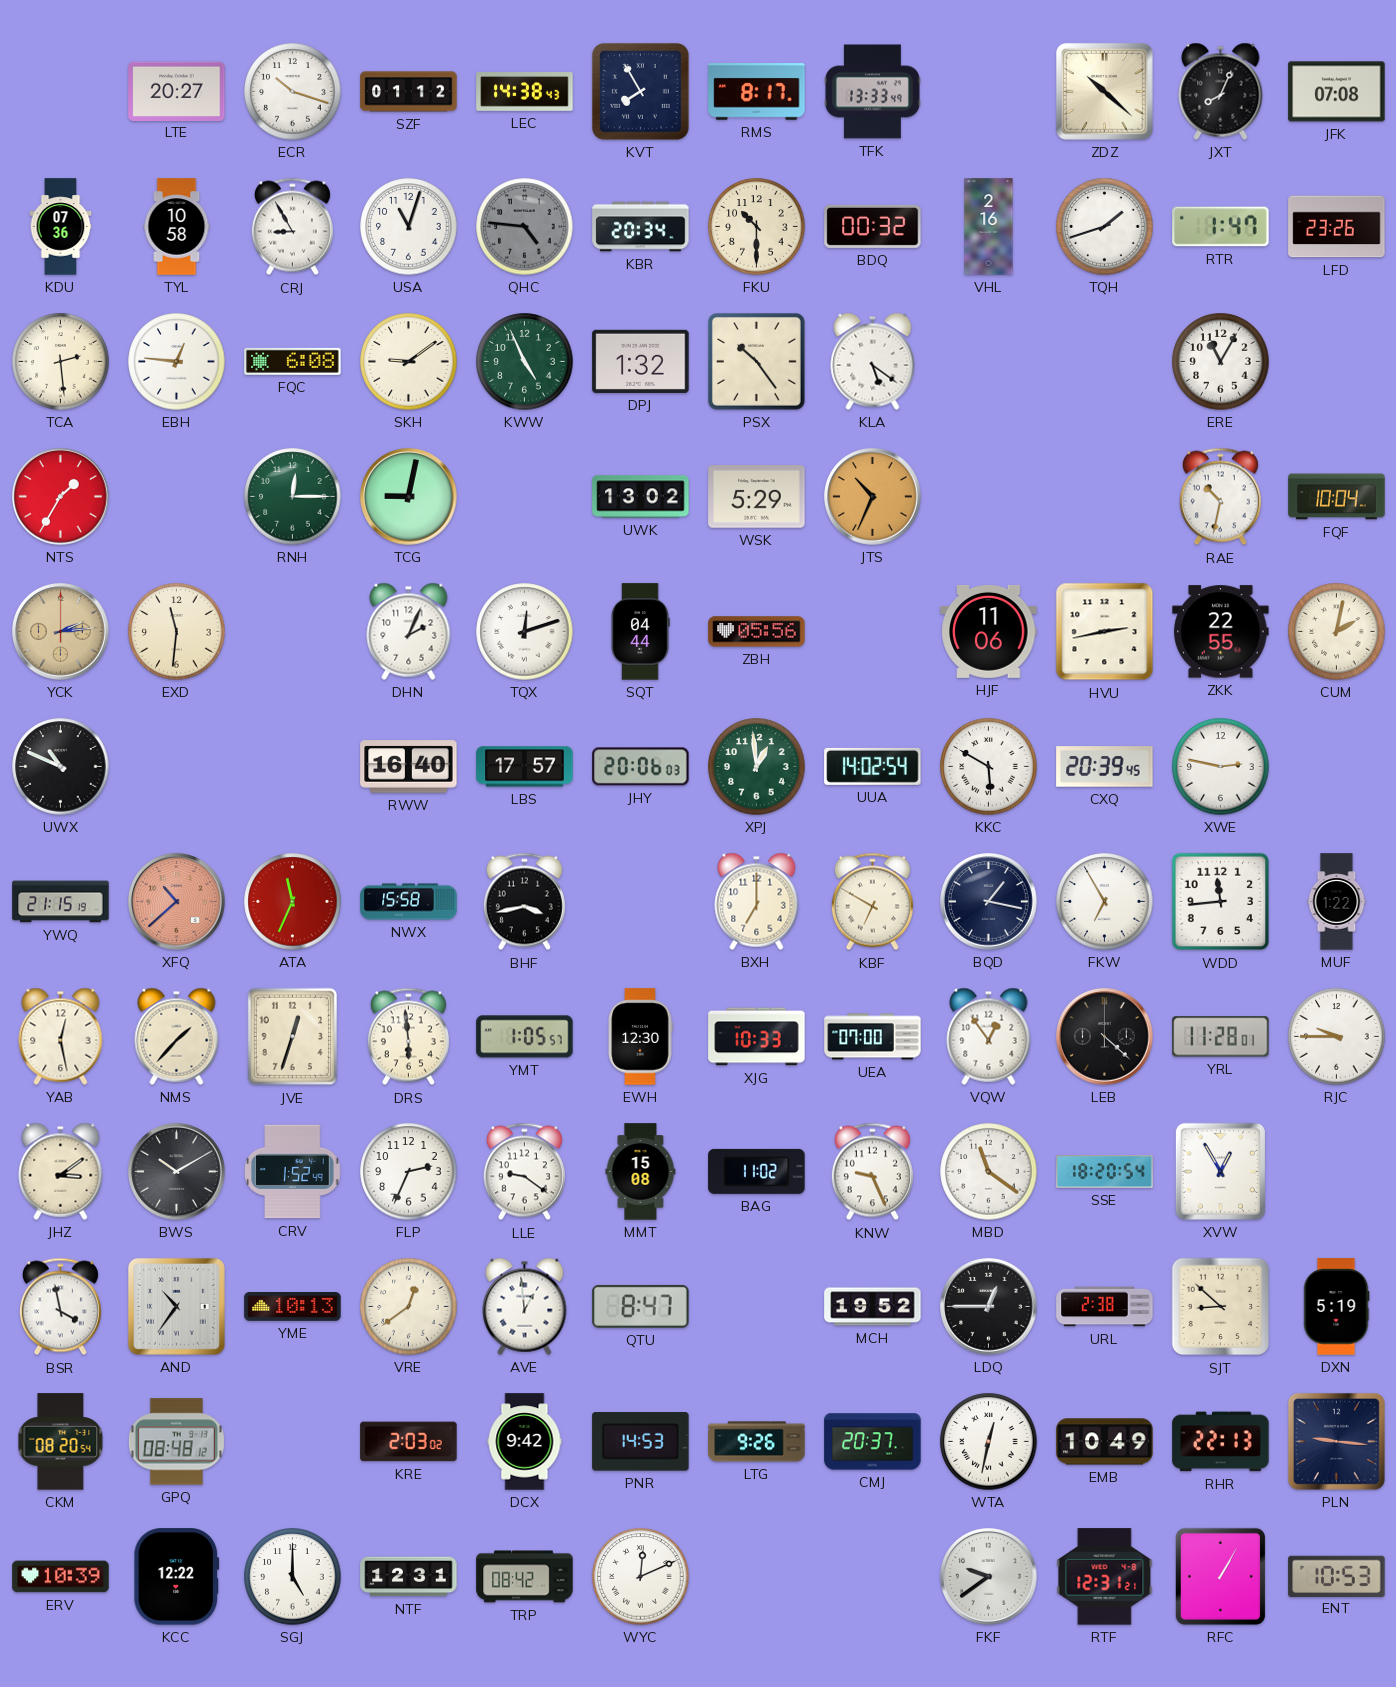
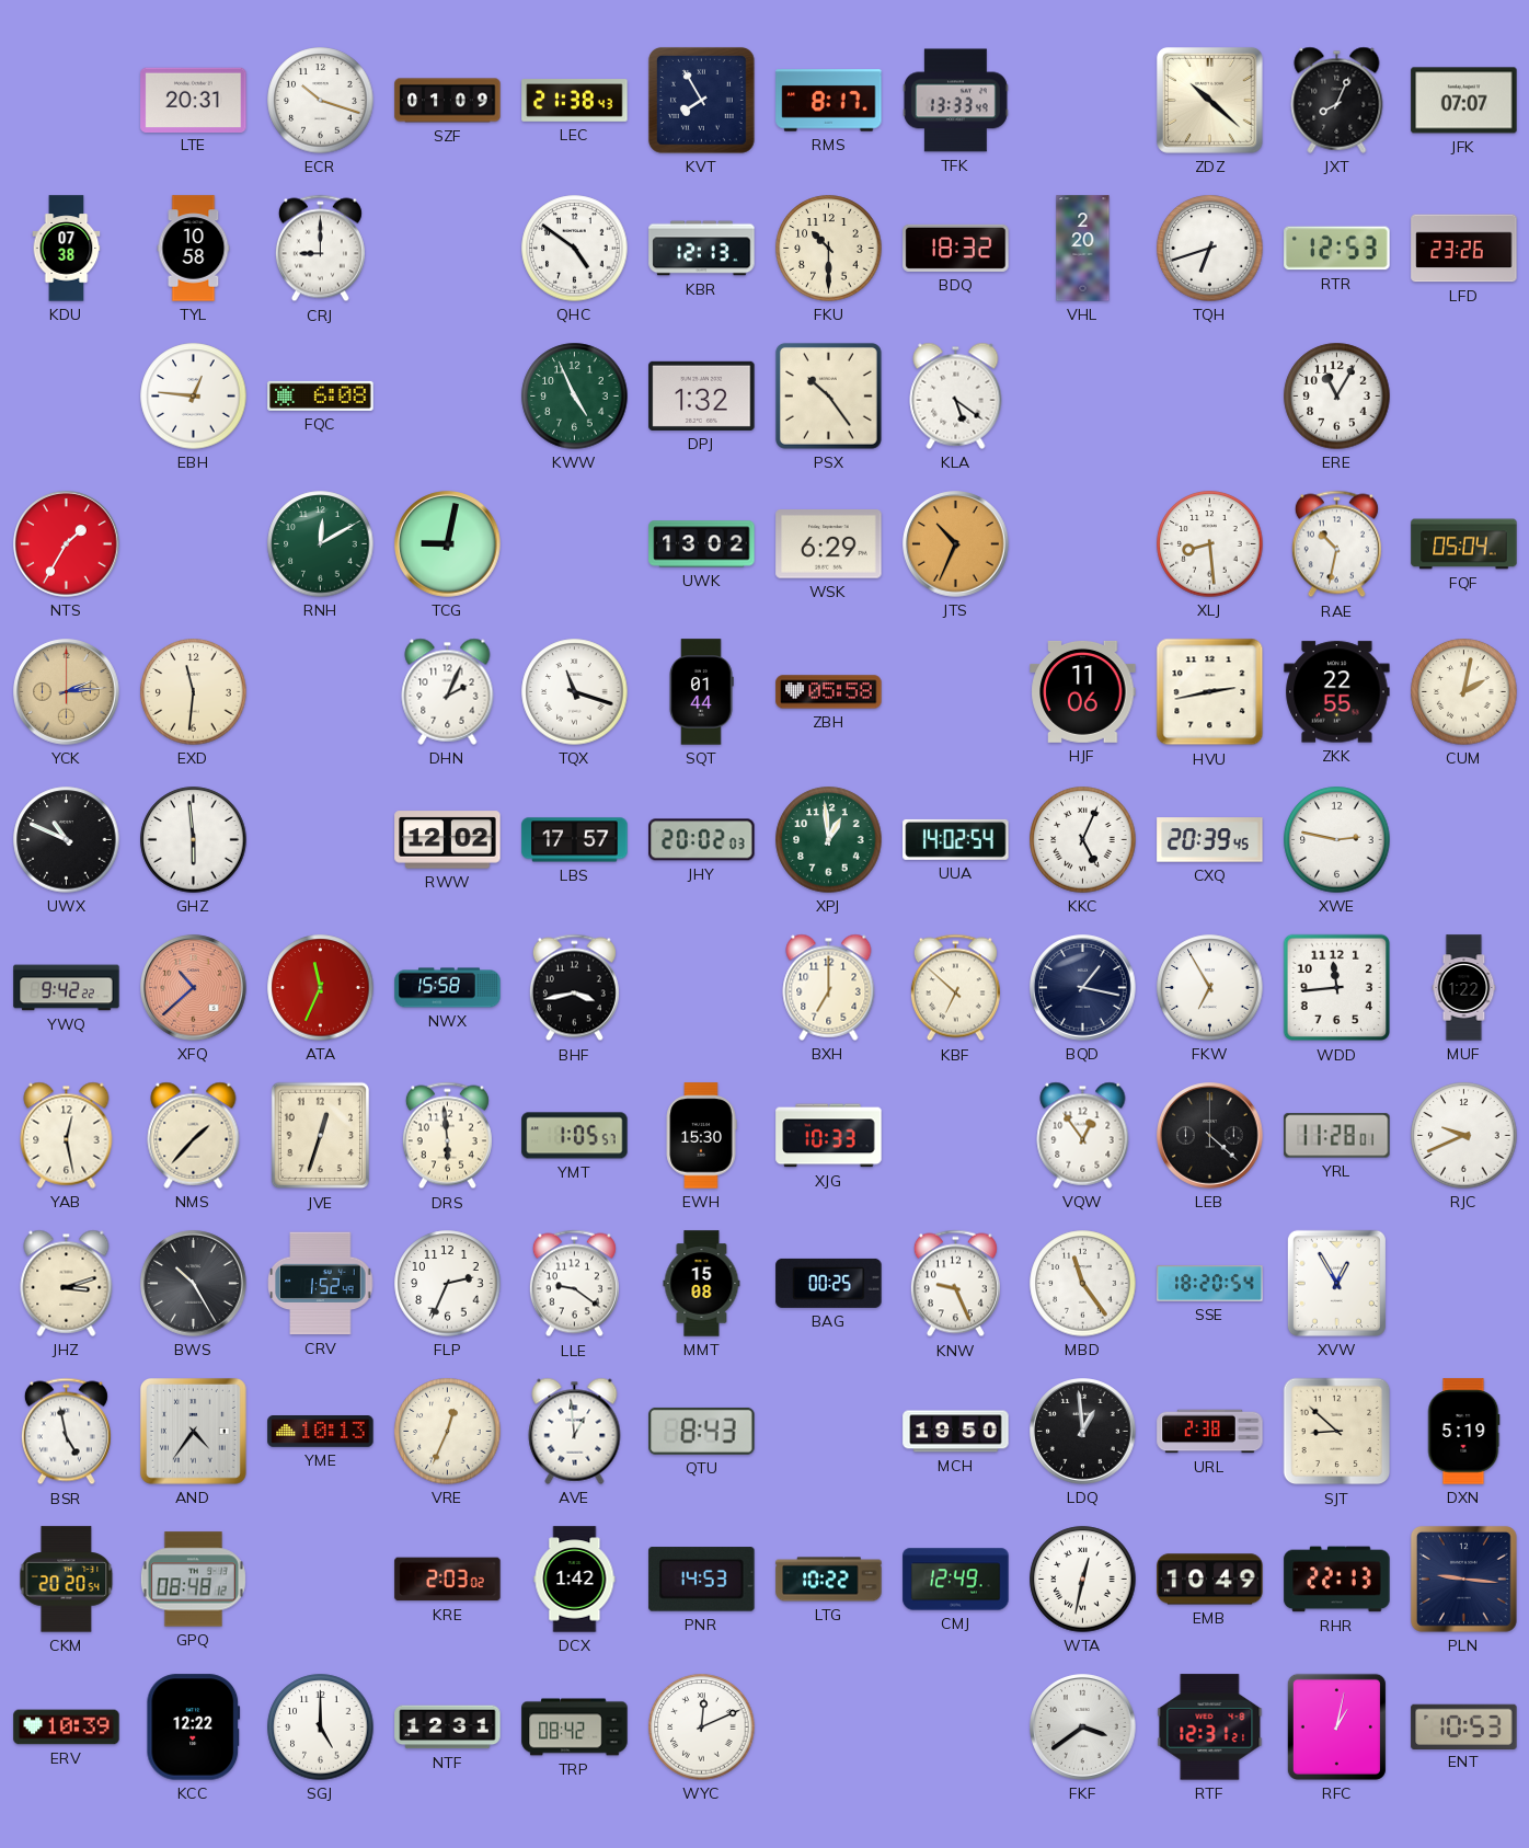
LTE: 20:27 -> 20:31
SZF: 01:12 -> 01:09
LEC: 14:38 -> 21:38
JFK: 07:08 -> 07:07
KDU: 07:36 -> 07:38
CRJ: 8:55 -> 9:00
USA: 11:03 -> none
QHC: 4:46 -> 4:51
QHC dial: grey -> white
KBR: 20:34 -> 12:13
BDQ: 00:32 -> 18:32
VHL: 2:16 -> 2:20
TQH: 1:42 -> 6:42
RTR: 1:47 -> 12:53
TCA: 2:29 -> none
SKH: 9:09 -> none
RNH: 12:15 -> 12:10
WSK: 5:29 -> 6:29
XLJ: none -> 8:29
FQF: 10:04 -> 05:04
TQX: 12:12 -> 11:18
SQT: 04:44 -> 01:44
ZBH: 05:56 -> 05:58
GHZ: none -> 5:59
RWW: 16:40 -> 12:02
JHY: 20:06 -> 20:02
KKC: 5:50 -> 5:04
YWQ: 21:15 -> 9:42
KBF: 6:50 -> 6:52
EWH: 12:30 -> 15:30
UEA: 07:00 -> none
RJC: 9:45 -> 9:41
JHZ: 3:09 -> 3:12
BWS: 10:10 -> 10:25
BAG: 11:02 -> 00:25
MBD: 11:21 -> 11:24
BSR: 3:58 -> 4:58
AND: 10:36 -> 4:36
VRE: 12:39 -> 12:34
QTU: 8:47 -> 8:43
MCH: 19:52 -> 19:50
LDQ: 12:45 -> 12:59
CKM: 08:20 -> 20:20
DCX: 9:42 -> 1:42
LTG: 9:26 -> 10:22
CMJ: 20:37 -> 12:49
FKF: 9:39 -> 3:39
RFC: 1:05 -> 1:02
